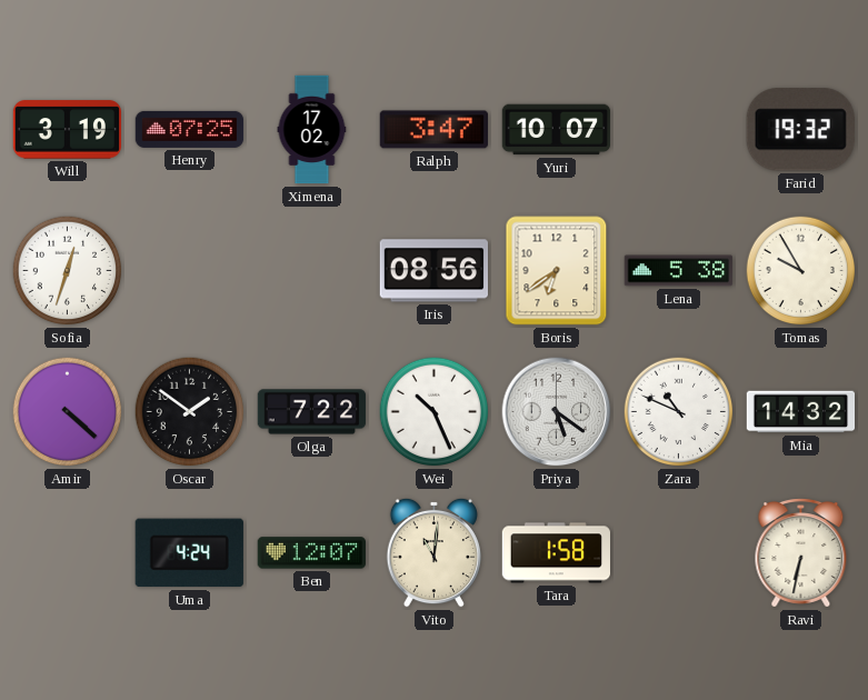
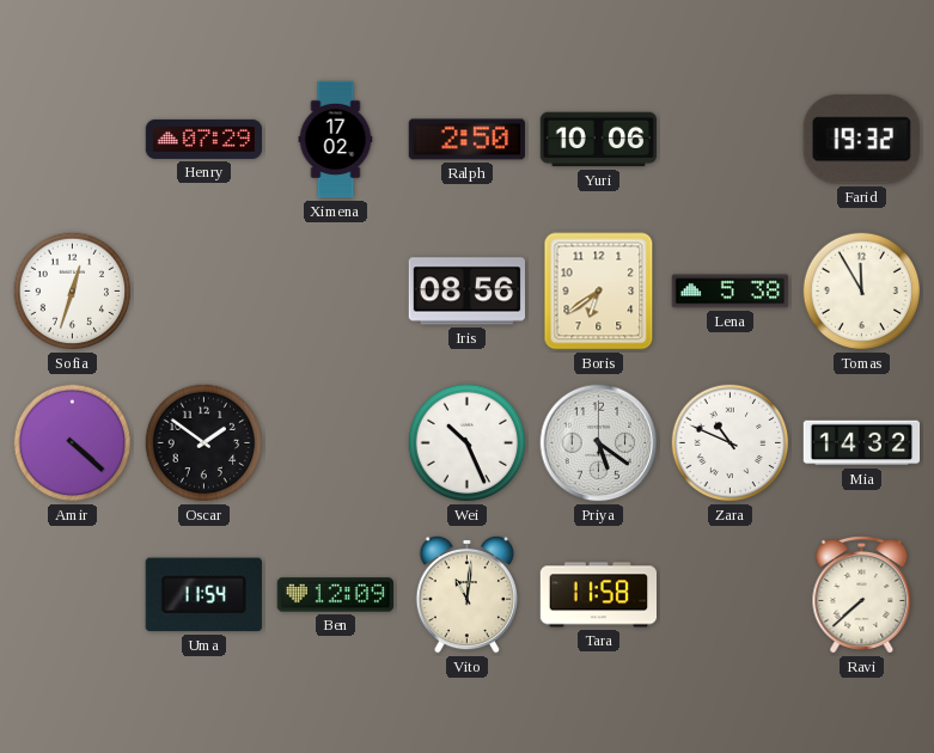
Will: 3:19 -> none
Henry: 07:25 -> 07:29
Ralph: 3:47 -> 2:50
Yuri: 10:07 -> 10:06
Tomas: 9:55 -> 11:55
Olga: 7:22 -> none
Uma: 4:24 -> 11:54
Ben: 12:07 -> 12:09
Tara: 1:58 -> 11:58
Ravi: 6:32 -> 7:38
